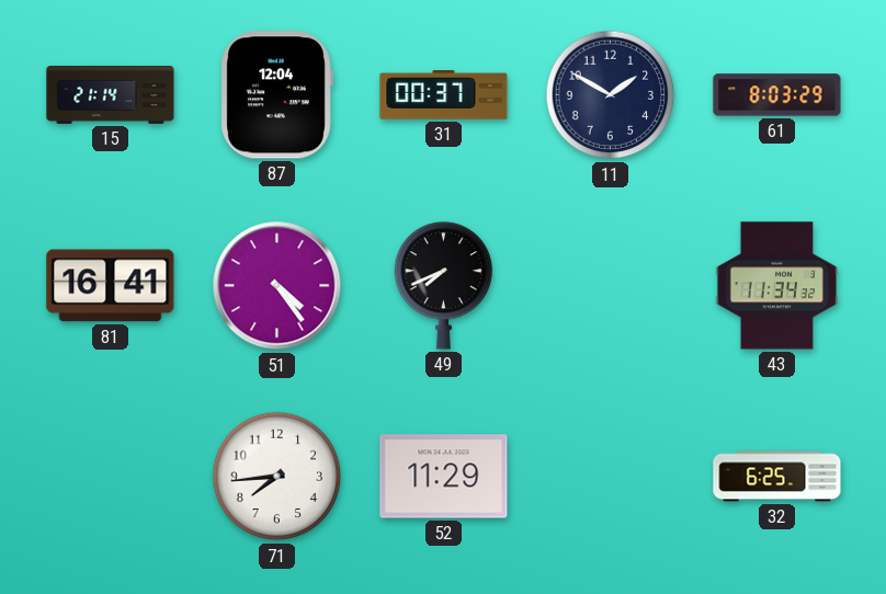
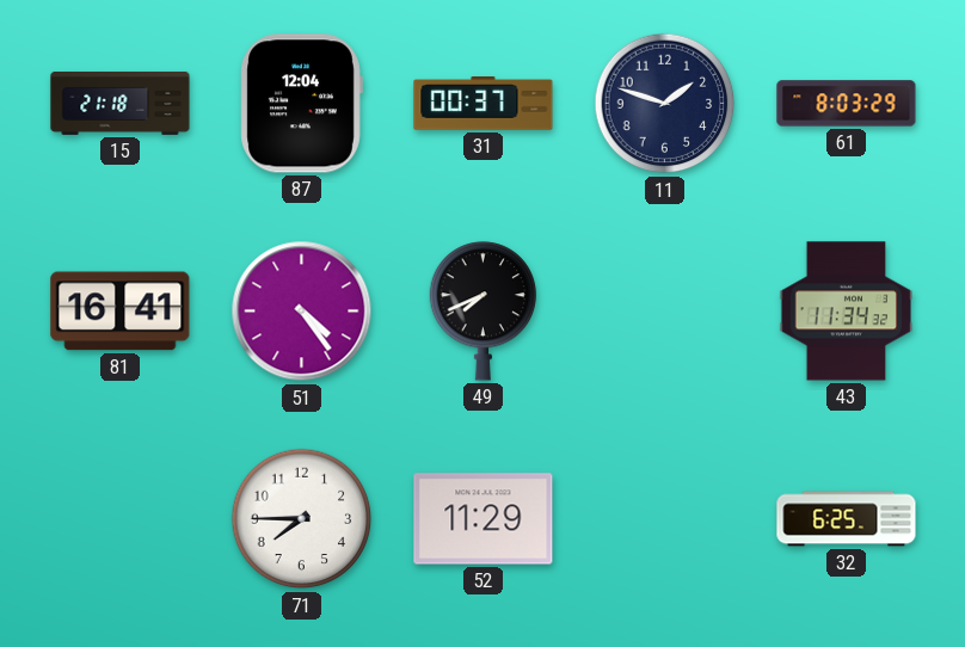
15: 21:14 -> 21:18
11: 1:50 -> 1:48
71: 7:44 -> 7:45
